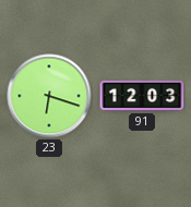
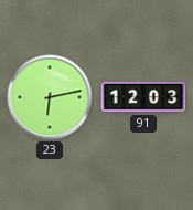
23: 6:18 -> 6:13
